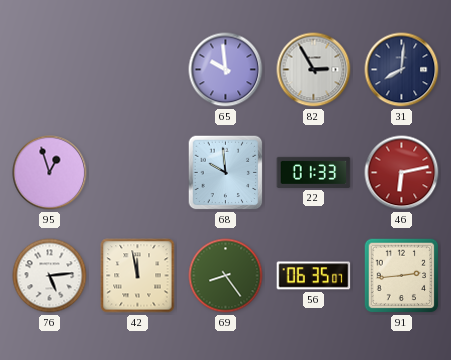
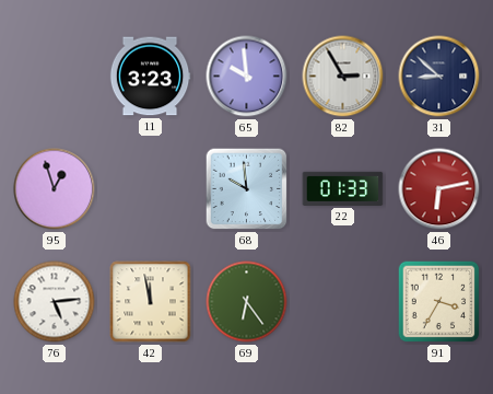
11: none -> 3:23
31: 8:01 -> 8:52
69: 8:24 -> 6:24
56: 06:35 -> none
91: 2:44 -> 3:35
